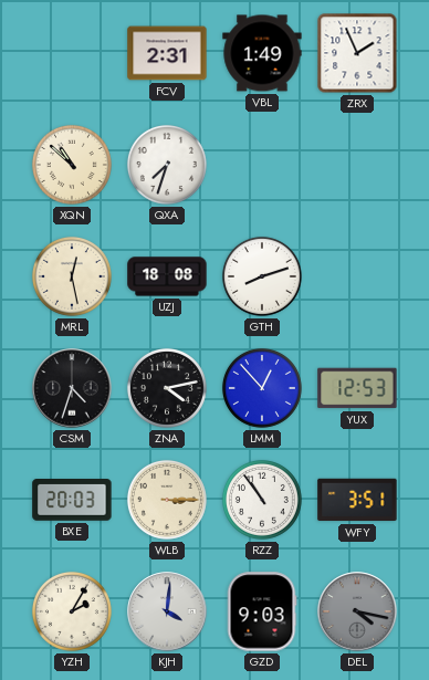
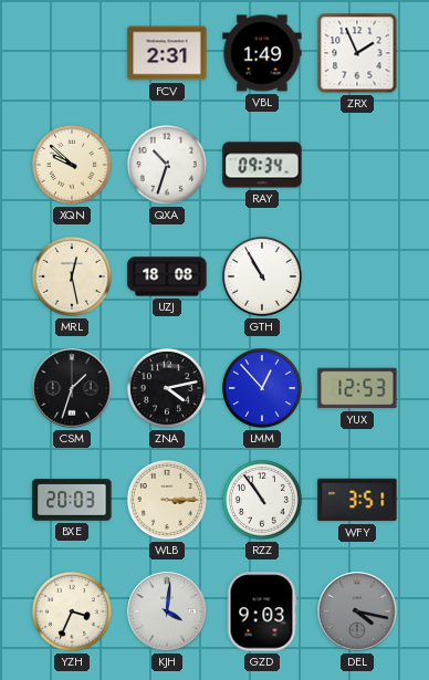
XQN: 10:52 -> 9:52
QXA: 7:33 -> 10:33
RAY: none -> 09:34
GTH: 8:12 -> 10:55
CSM: 4:33 -> 1:33
YZH: 2:05 -> 3:34
